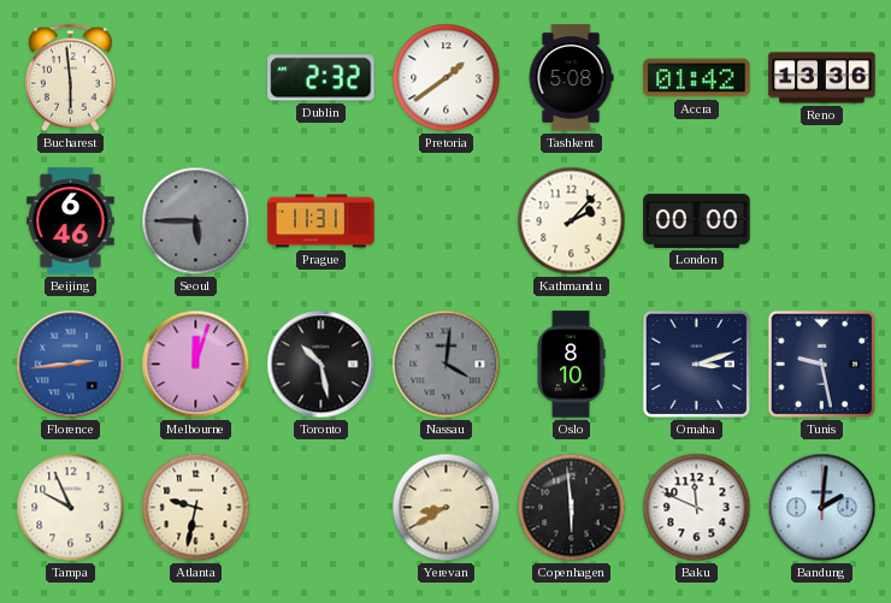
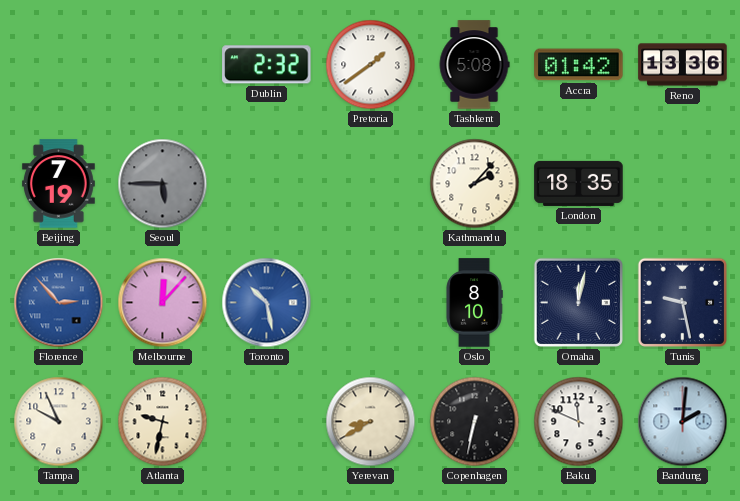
Bucharest: 5:59 -> none
Beijing: 6:46 -> 7:19
Prague: 11:31 -> none
London: 00:00 -> 18:35
Florence: 2:44 -> 2:53
Melbourne: 12:03 -> 12:07
Toronto dial: black -> blue
Nassau: 4:01 -> none
Omaha: 3:12 -> 12:02
Copenhagen: 5:59 -> 6:32
